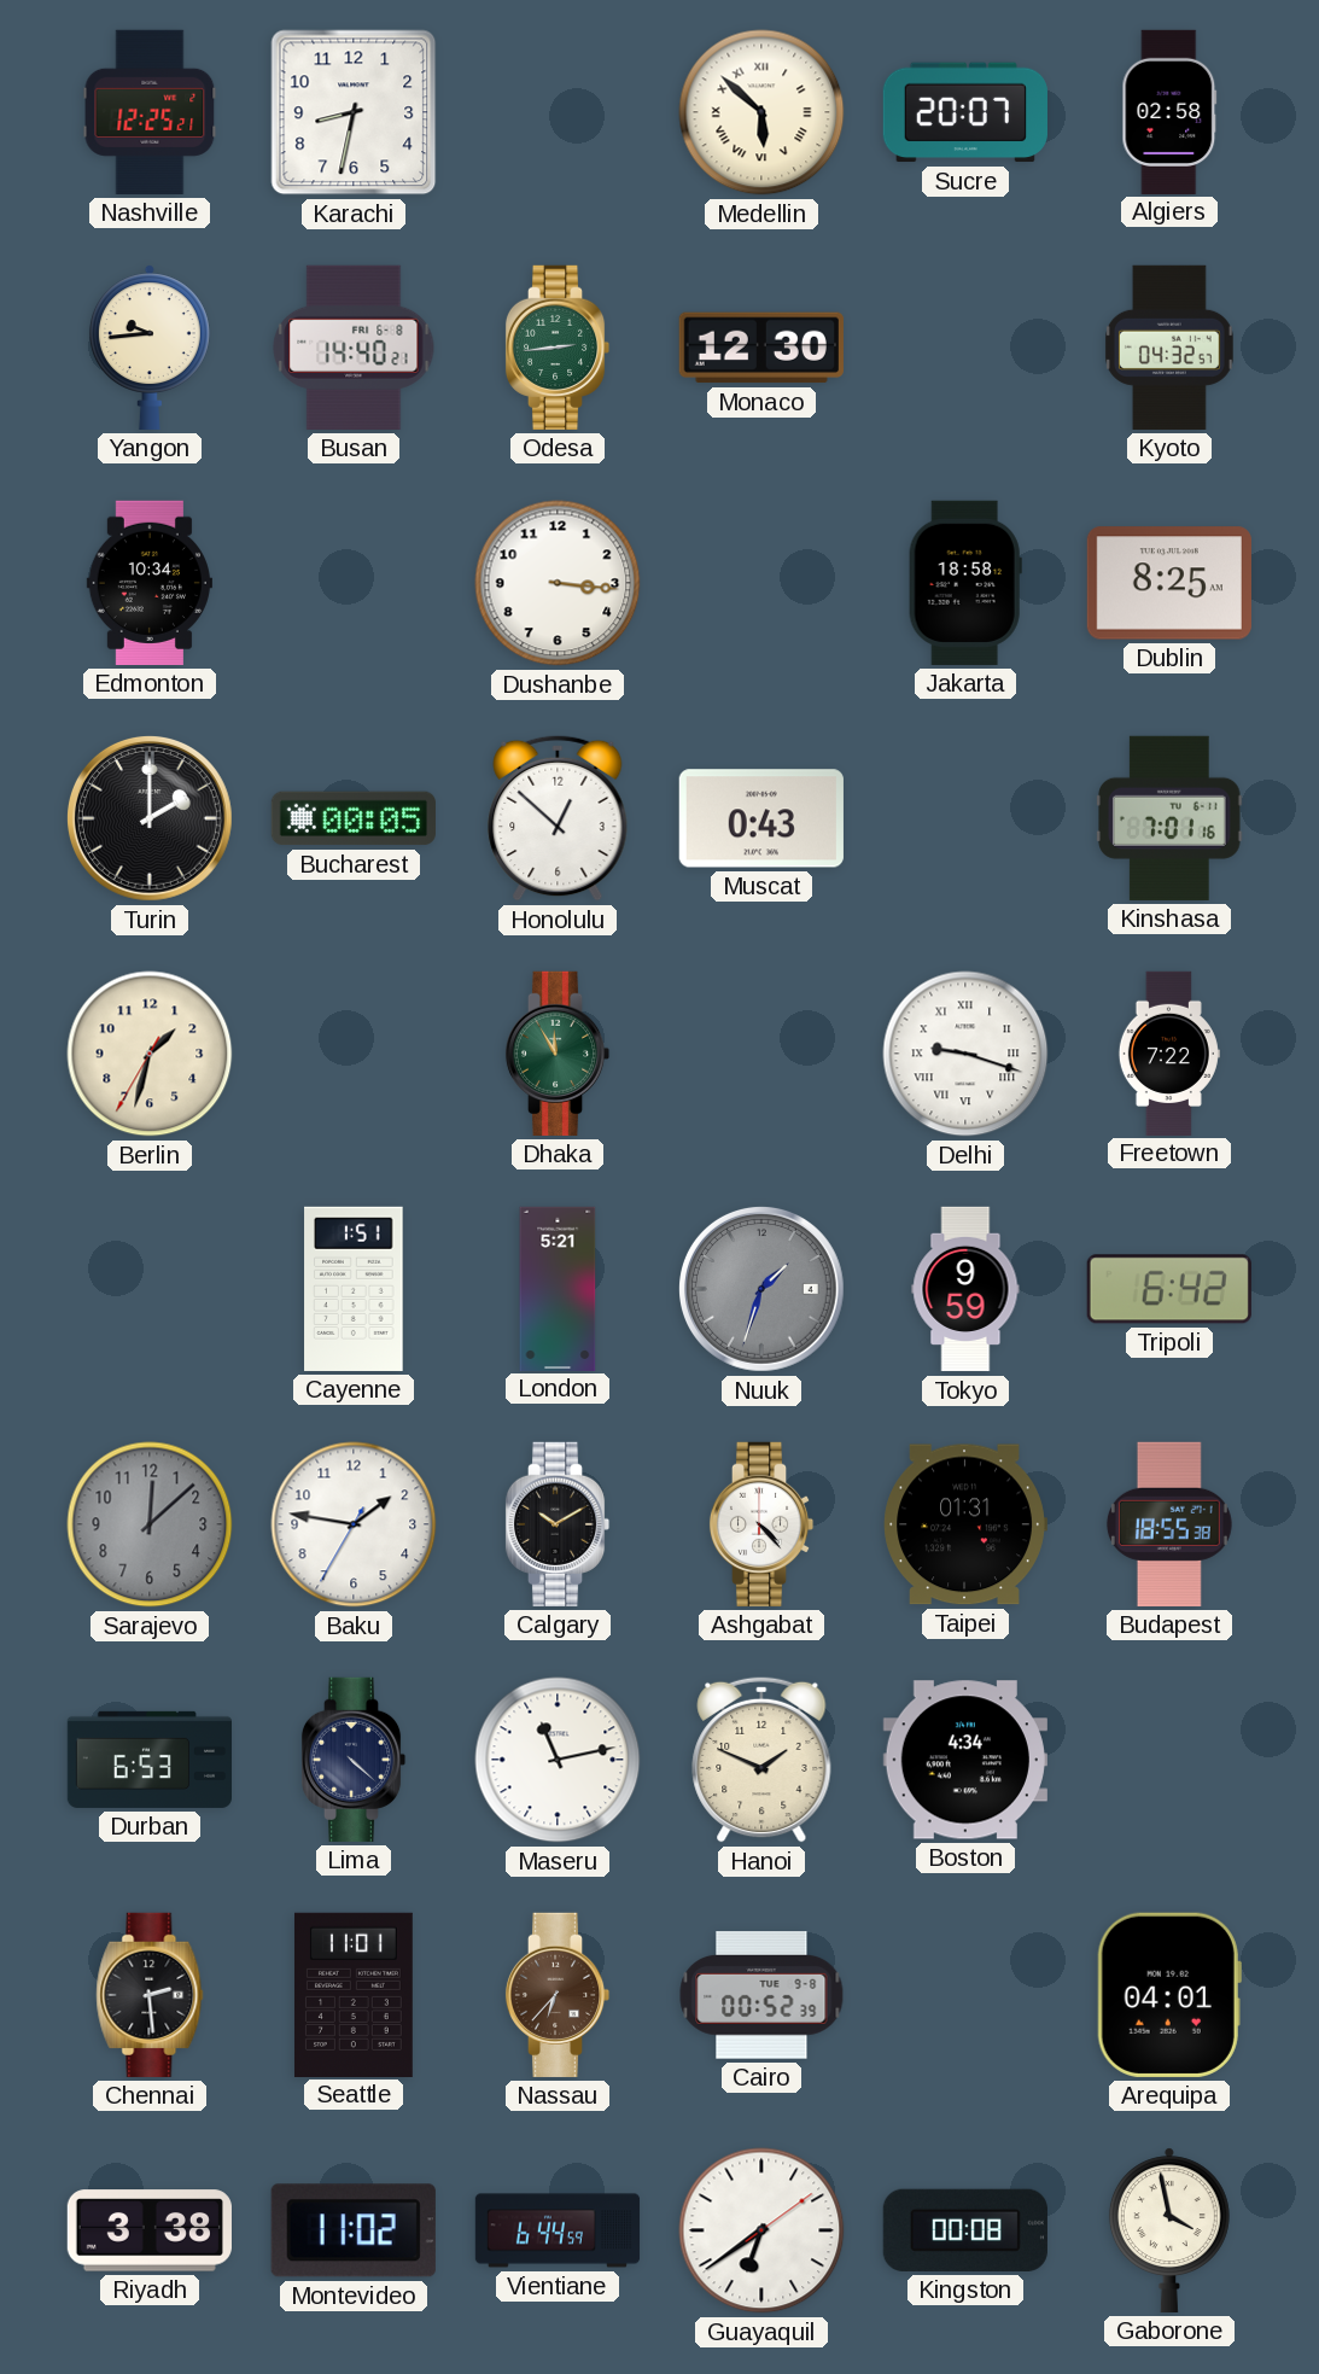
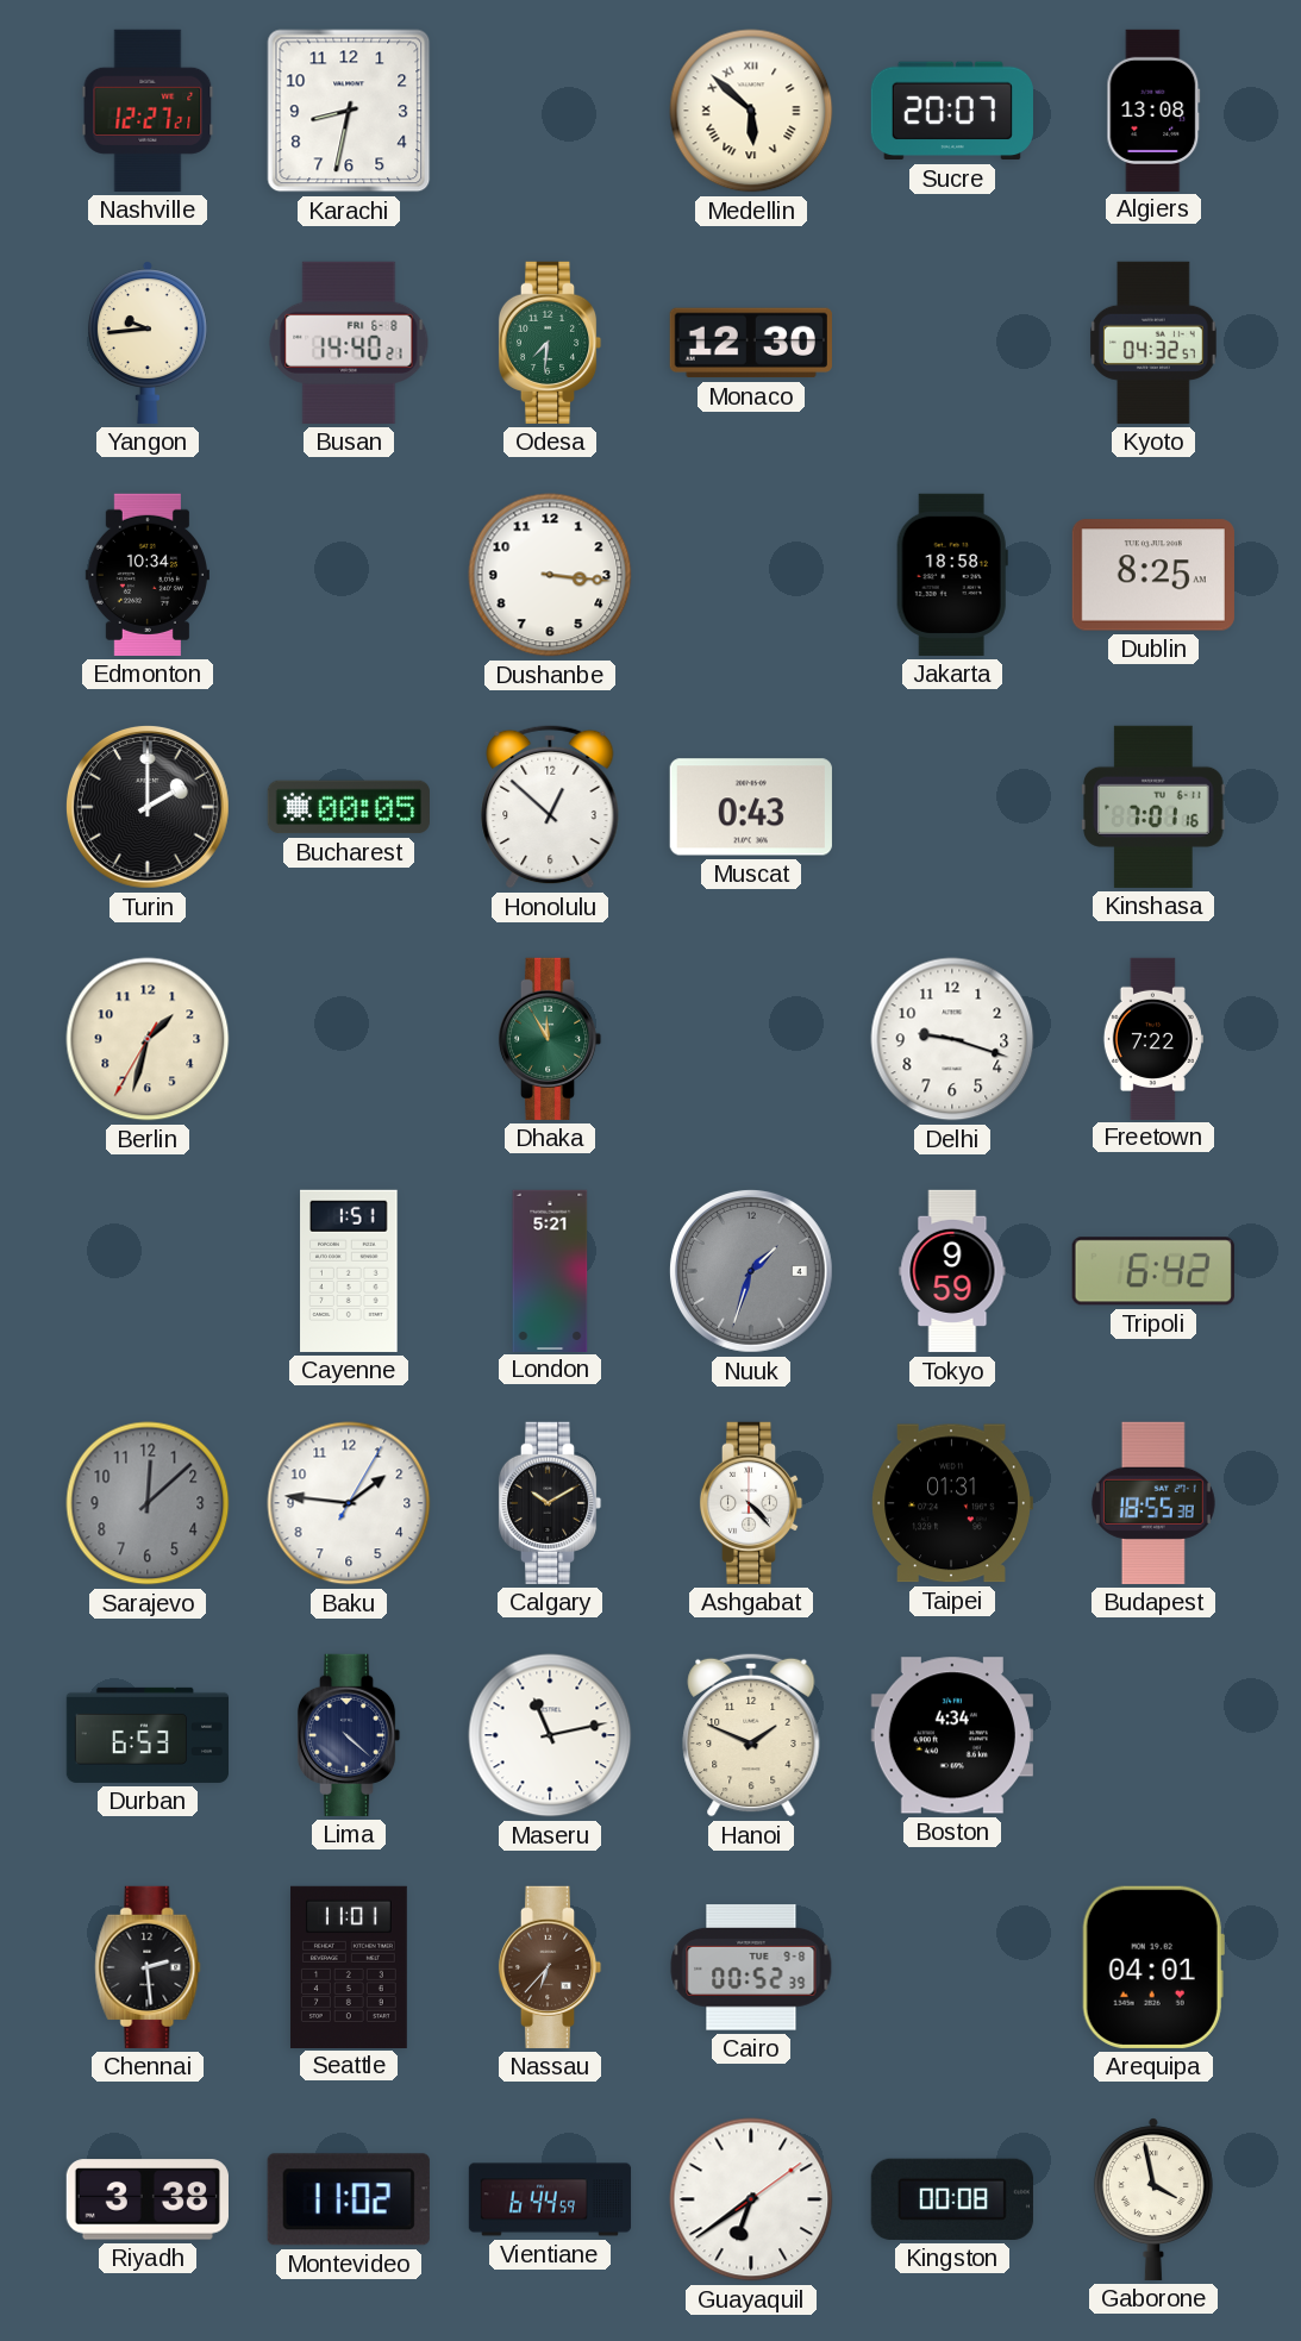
Nashville: 12:25 -> 12:27
Algiers: 02:58 -> 13:08
Odesa: 2:44 -> 7:31
Delhi numerals: Roman -> Arabic
Baku: 1:46:35 -> 1:46:05
